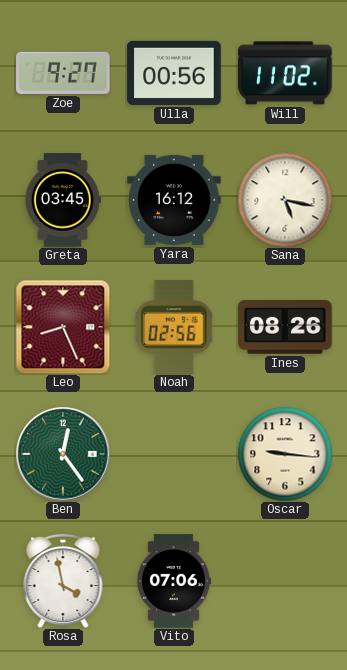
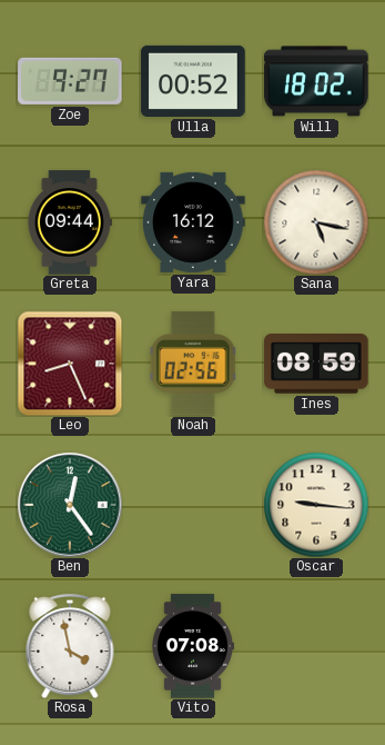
Ulla: 00:56 -> 00:52
Will: 11:02 -> 18:02
Greta: 03:45 -> 09:44
Ines: 08:26 -> 08:59
Vito: 07:06 -> 07:08
